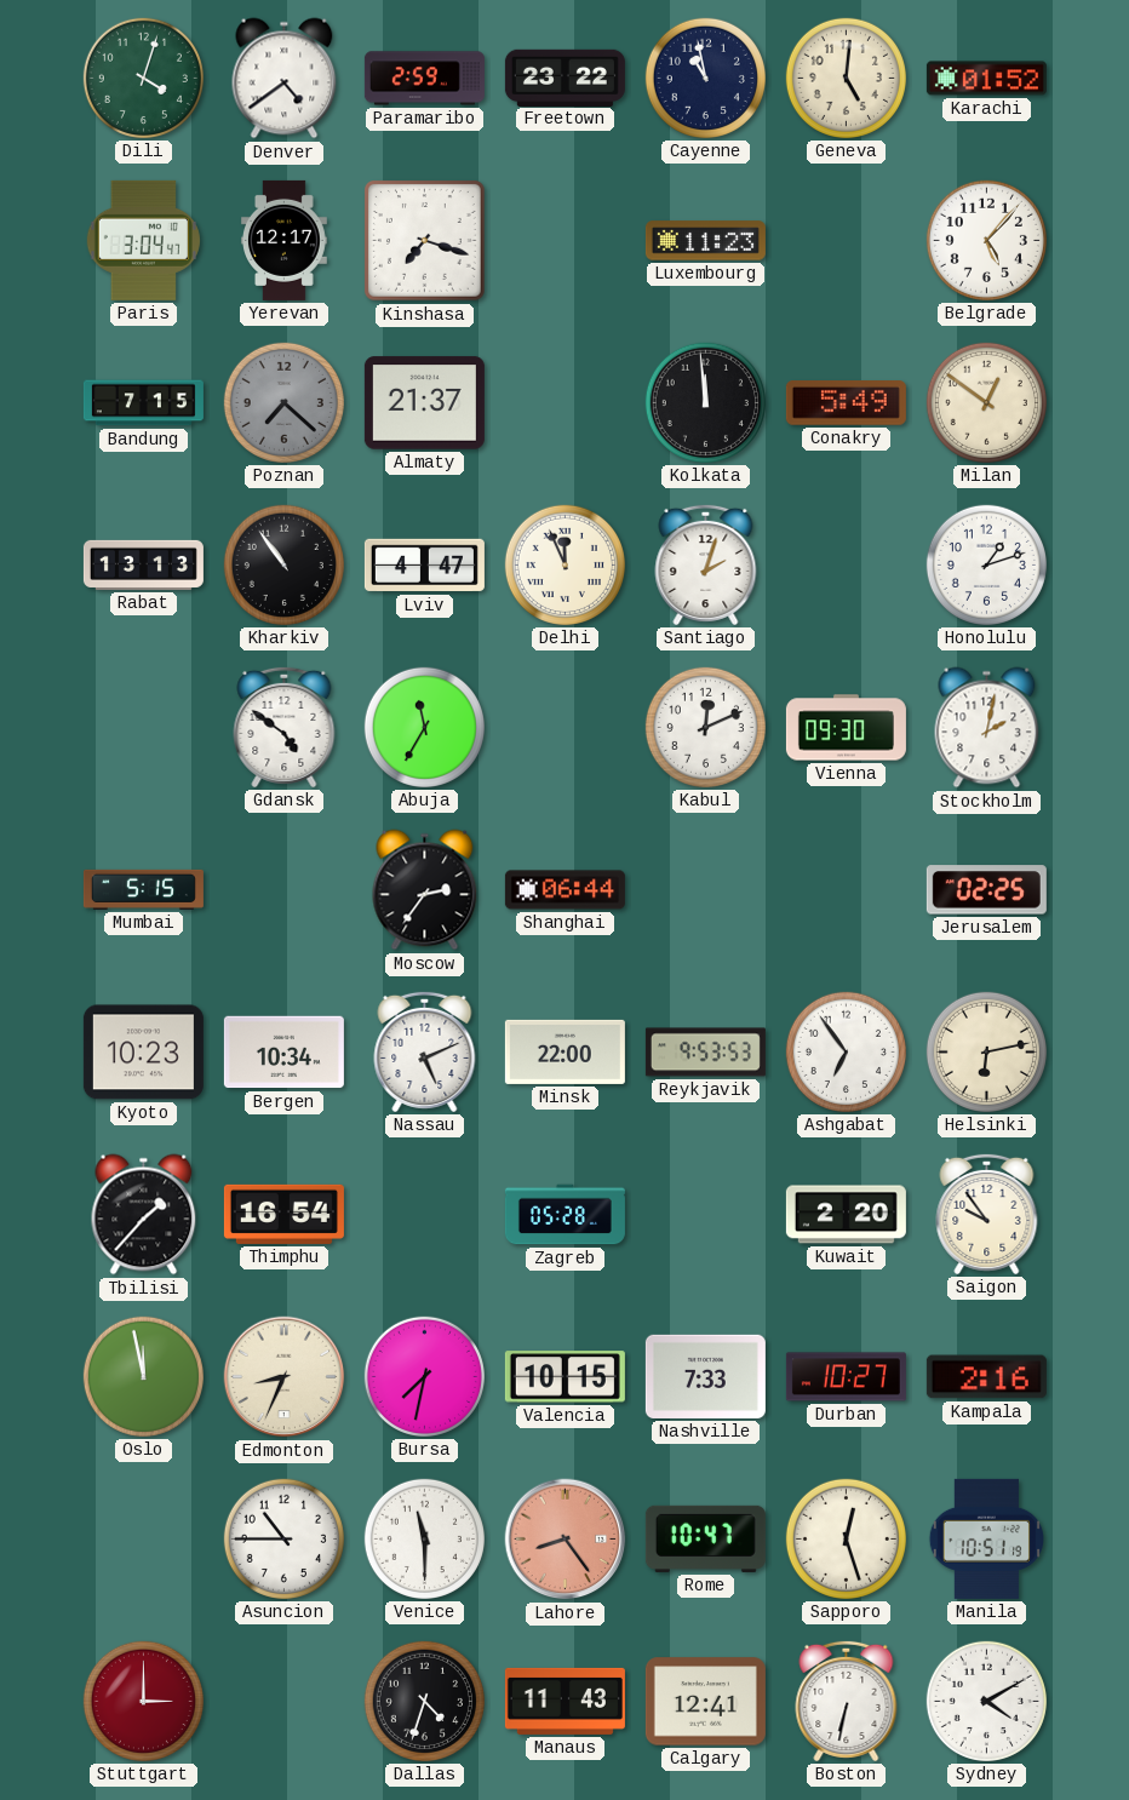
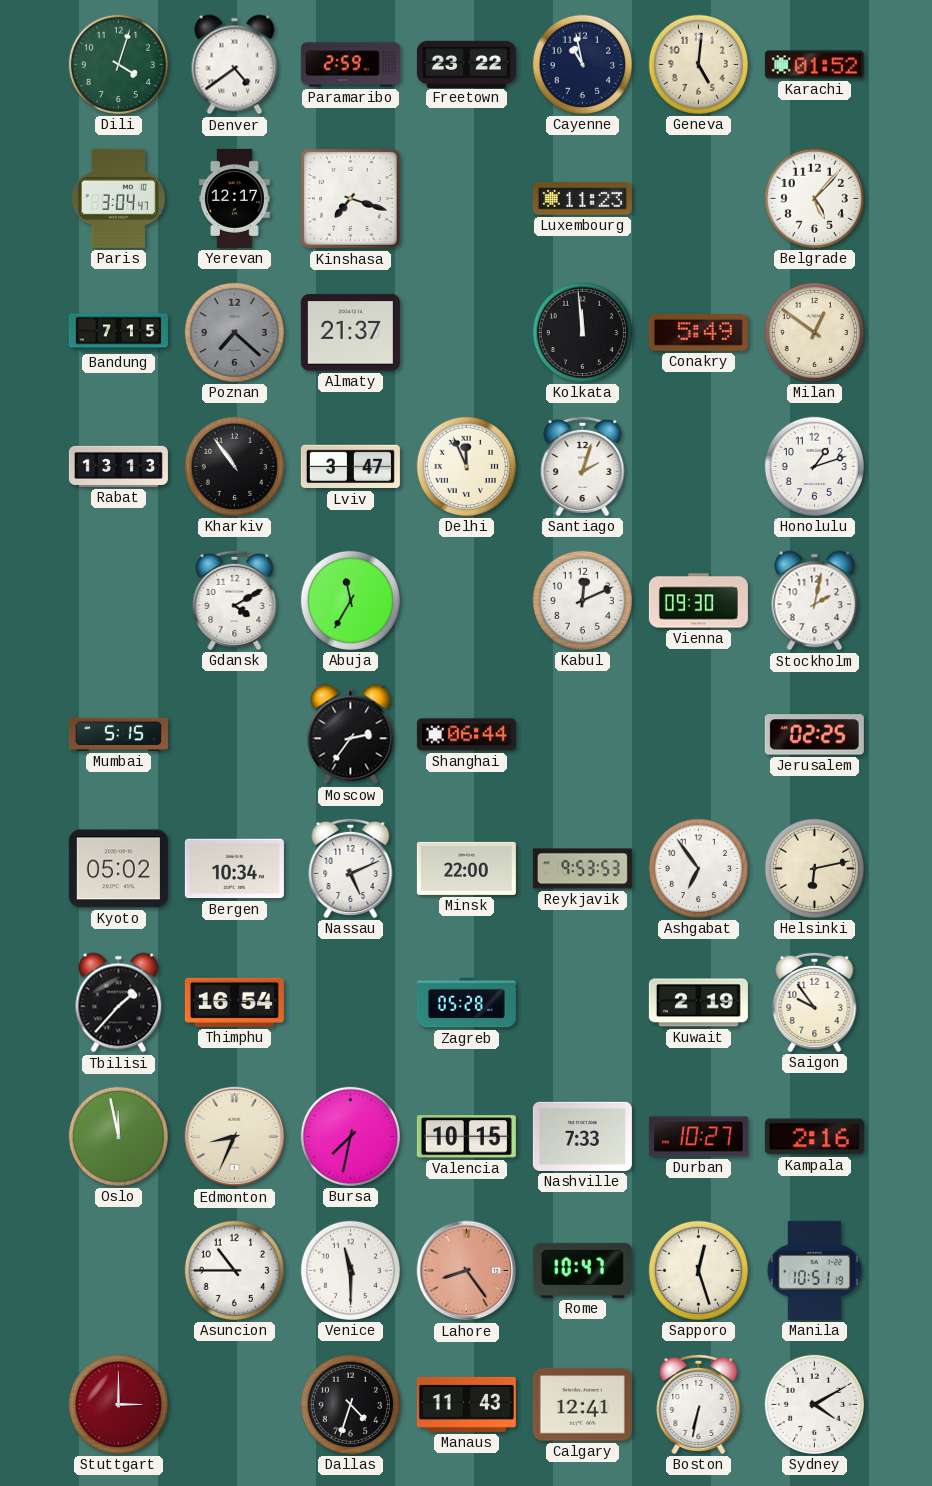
Lviv: 4:47 -> 3:47
Gdansk: 4:51 -> 4:10
Kyoto: 10:23 -> 05:02
Kuwait: 2:20 -> 2:19
